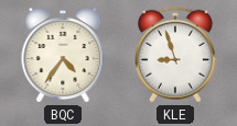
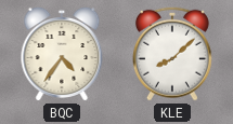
KLE: 8:57 -> 8:08
